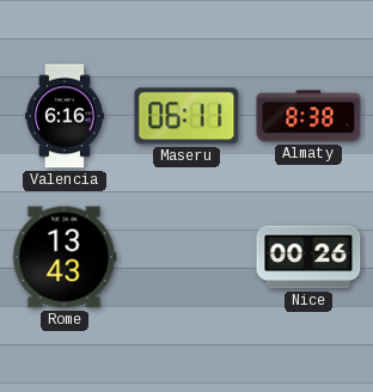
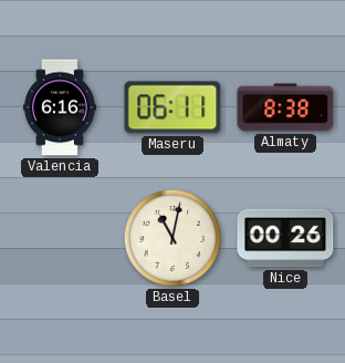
Rome: 13:43 -> none
Basel: none -> 11:02
